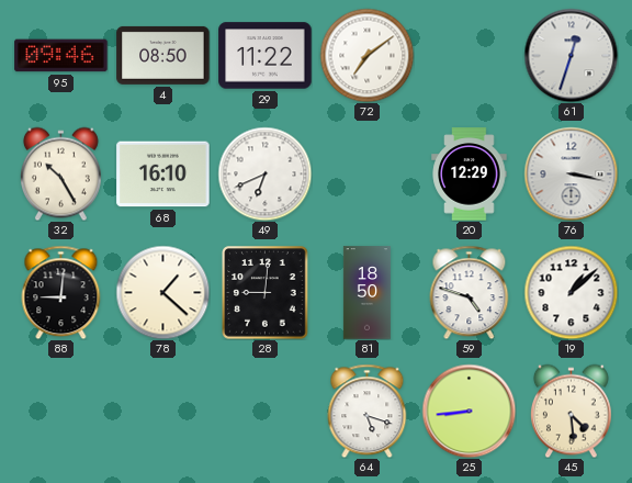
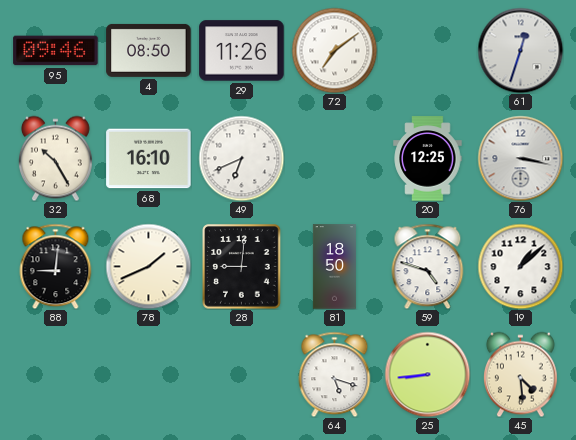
29: 11:22 -> 11:26
20: 12:29 -> 12:25
78: 1:22 -> 1:41
